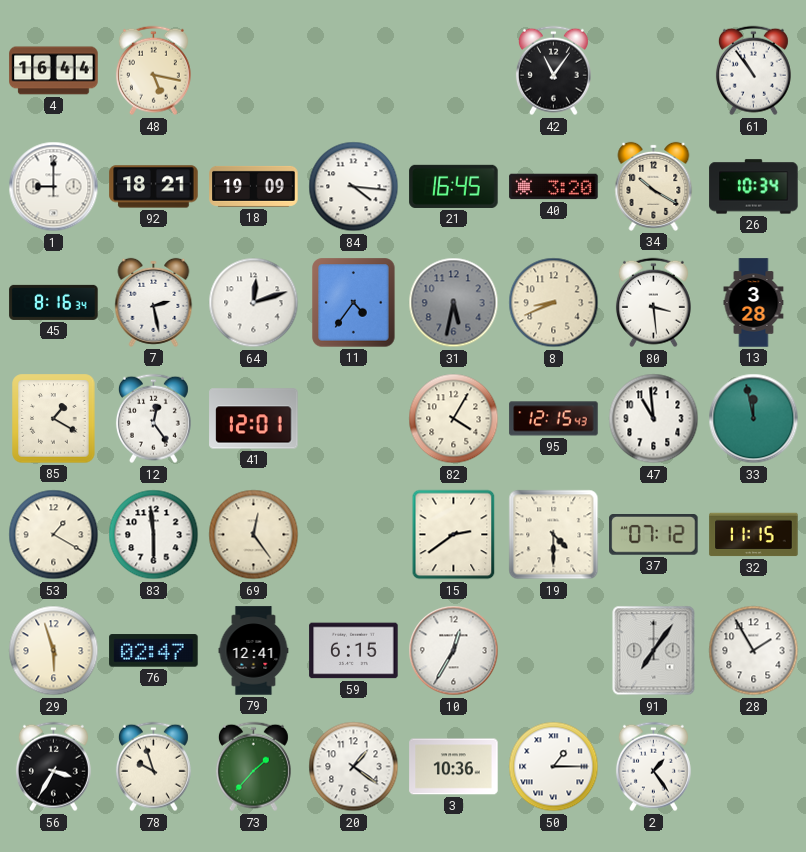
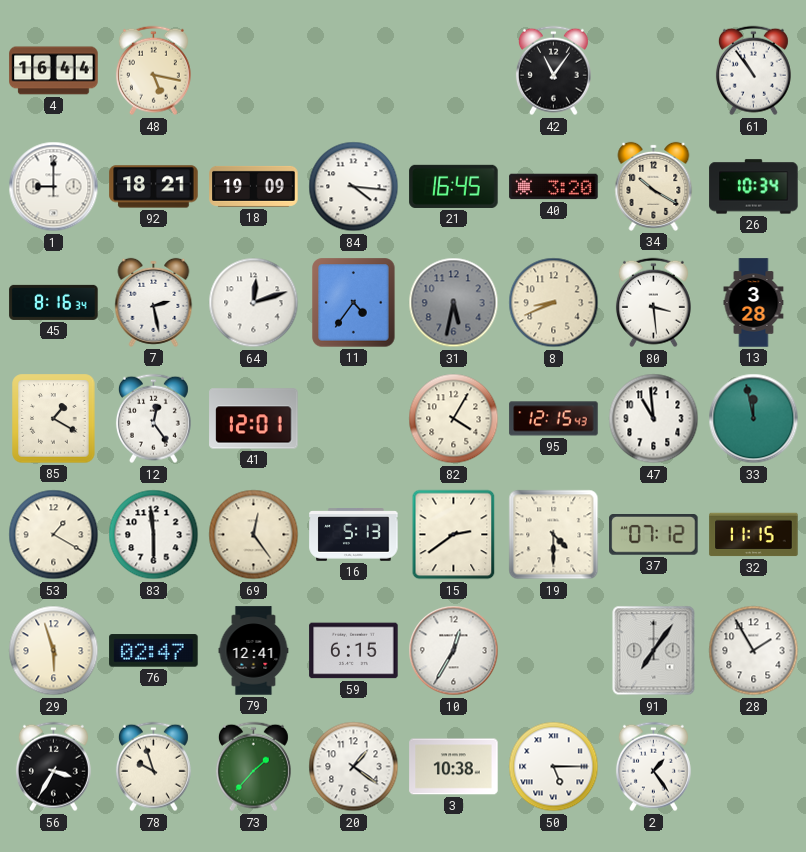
16: none -> 5:13
3: 10:36 -> 10:38
50: 1:15 -> 5:15
